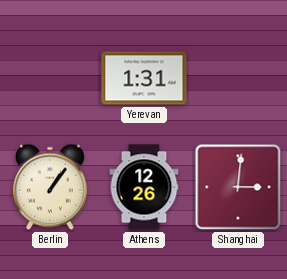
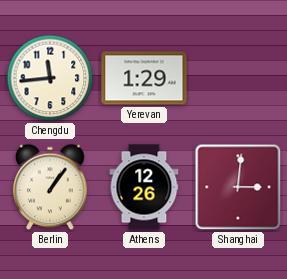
Chengdu: none -> 11:44
Yerevan: 1:31 -> 1:29
